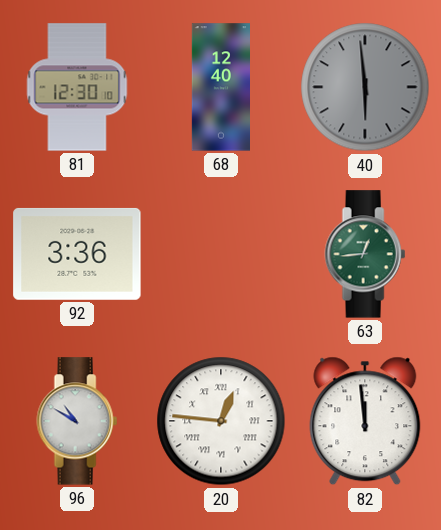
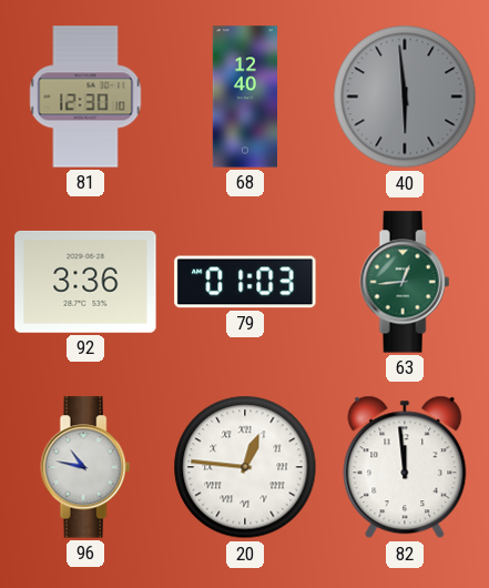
79: none -> 01:03
96: 10:50 -> 10:47
